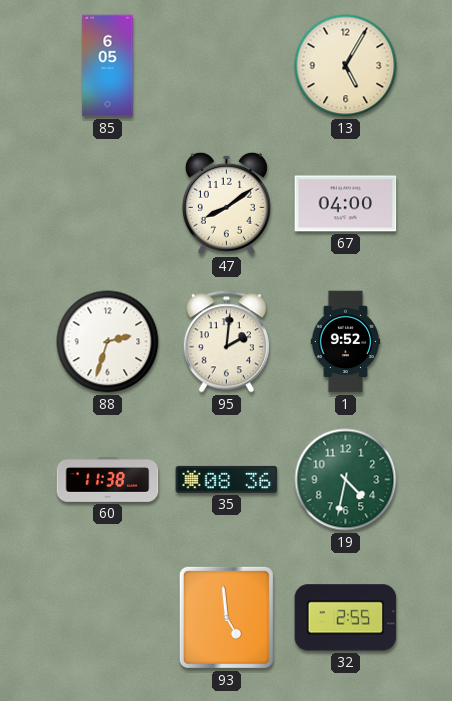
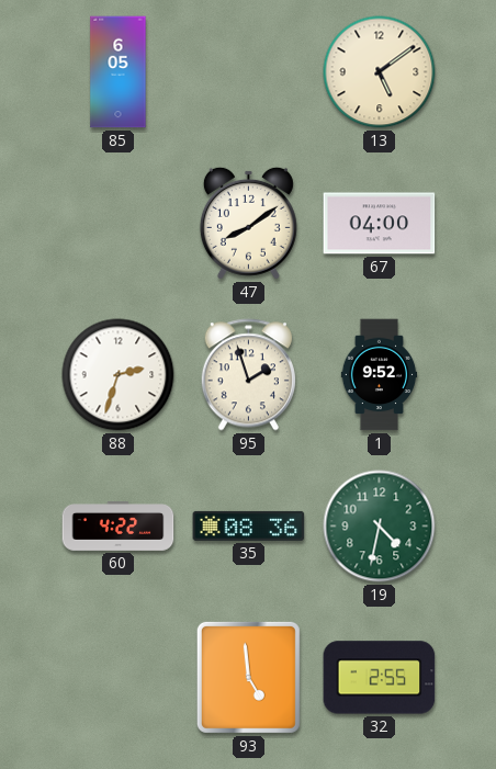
13: 5:05 -> 5:09
95: 2:01 -> 1:57
60: 11:38 -> 4:22
